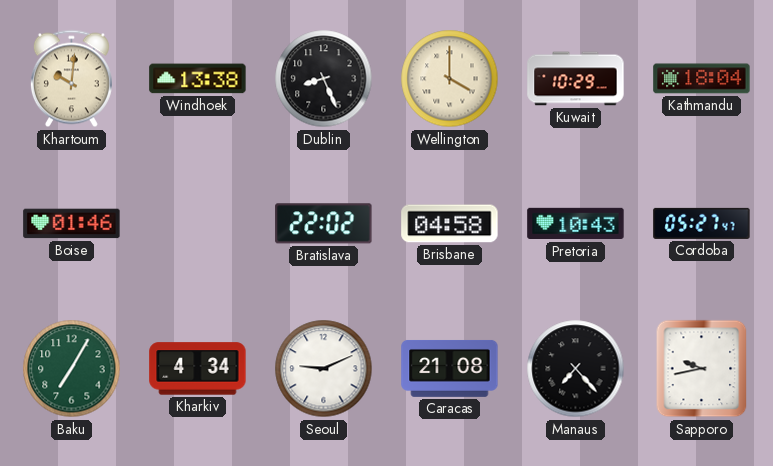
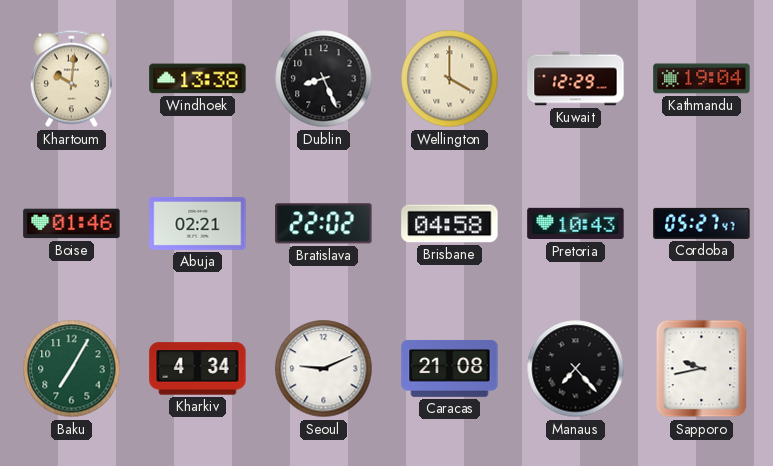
Kuwait: 10:29 -> 12:29
Kathmandu: 18:04 -> 19:04
Abuja: none -> 02:21
